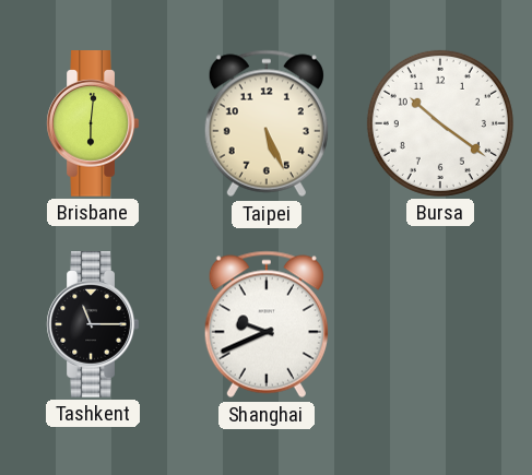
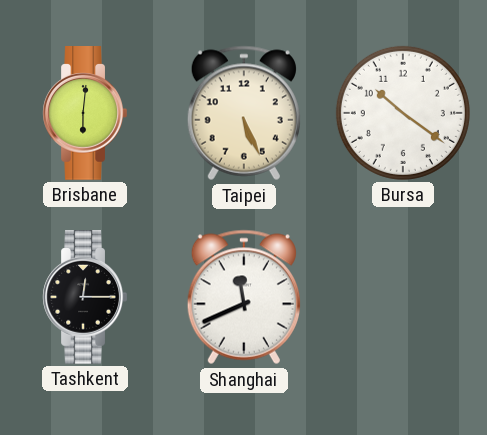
Tashkent: 11:15 -> 12:15
Shanghai: 9:41 -> 11:41
